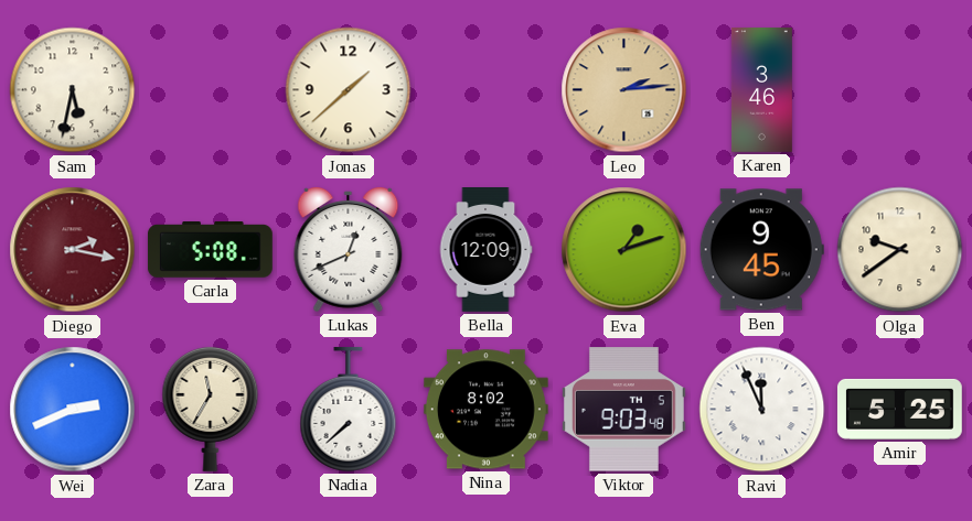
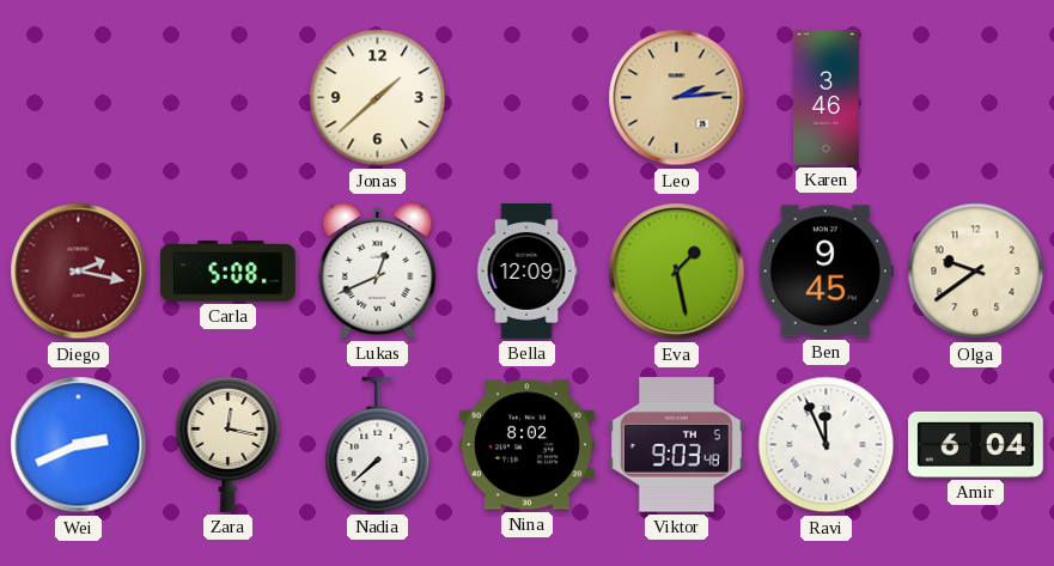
Sam: 5:32 -> none
Eva: 1:12 -> 1:28
Zara: 11:35 -> 12:17
Amir: 5:25 -> 6:04
